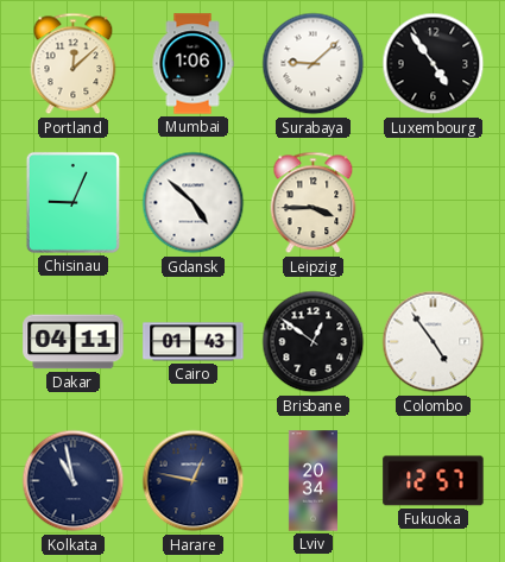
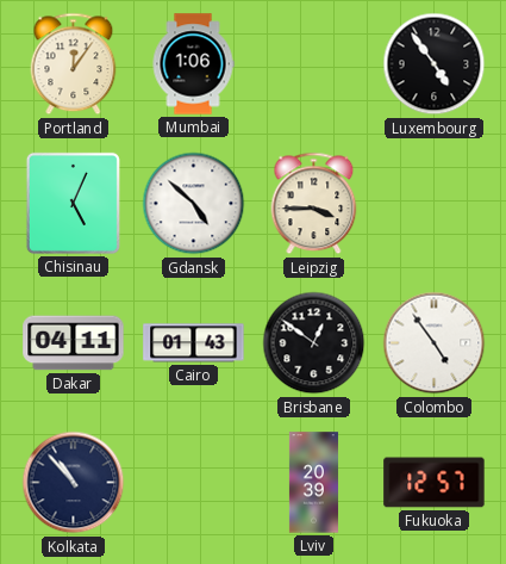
Portland: 12:08 -> 12:06
Surabaya: 9:08 -> none
Chisinau: 9:04 -> 5:04
Kolkata: 10:58 -> 10:53
Harare: 12:47 -> none
Lviv: 20:34 -> 20:39
